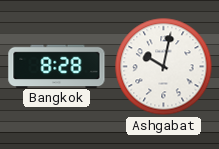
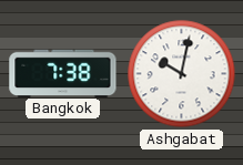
Bangkok: 8:28 -> 7:38
